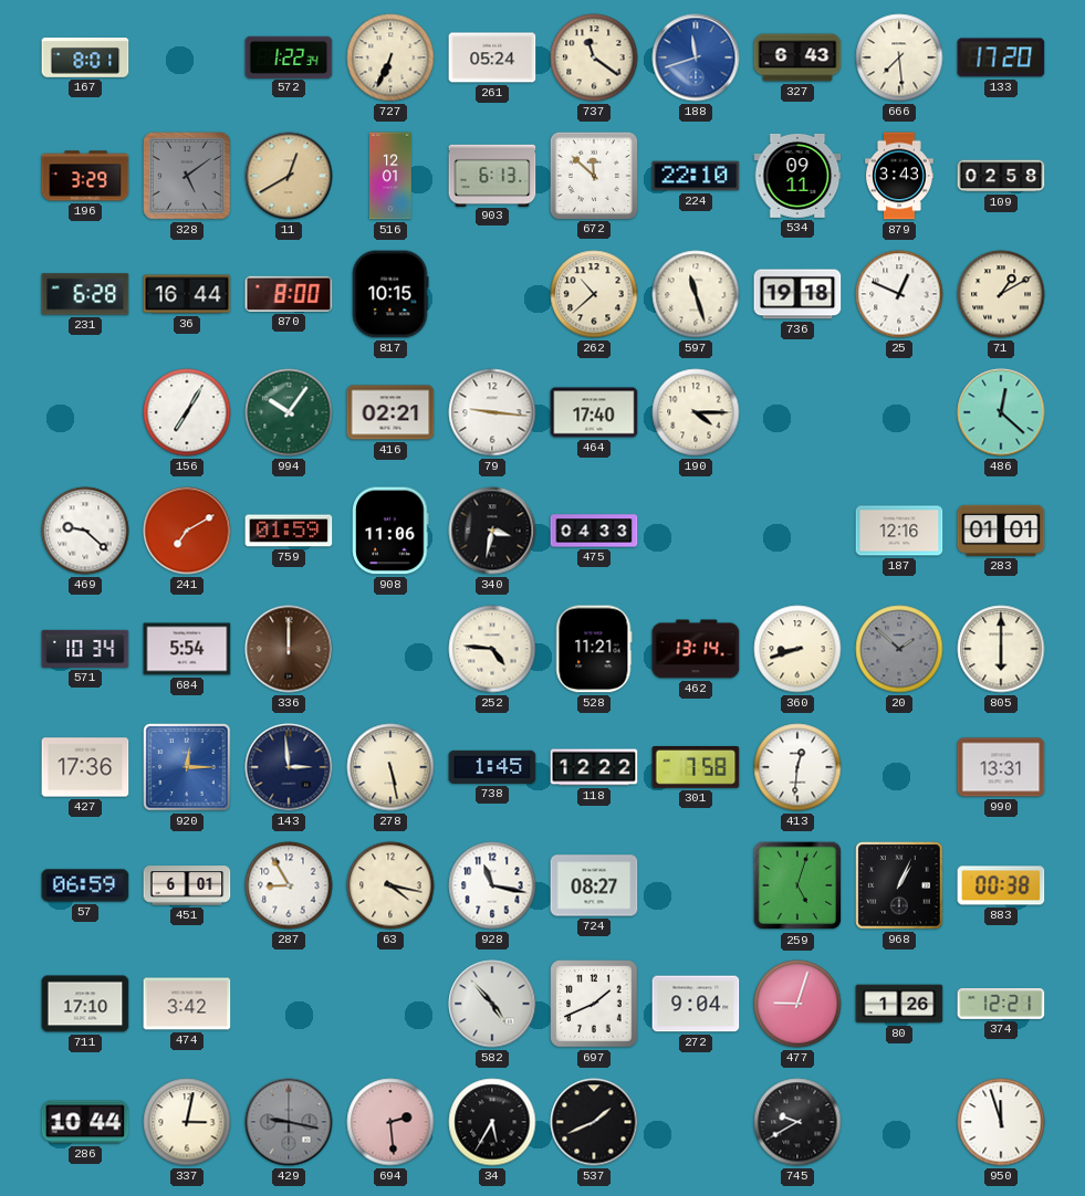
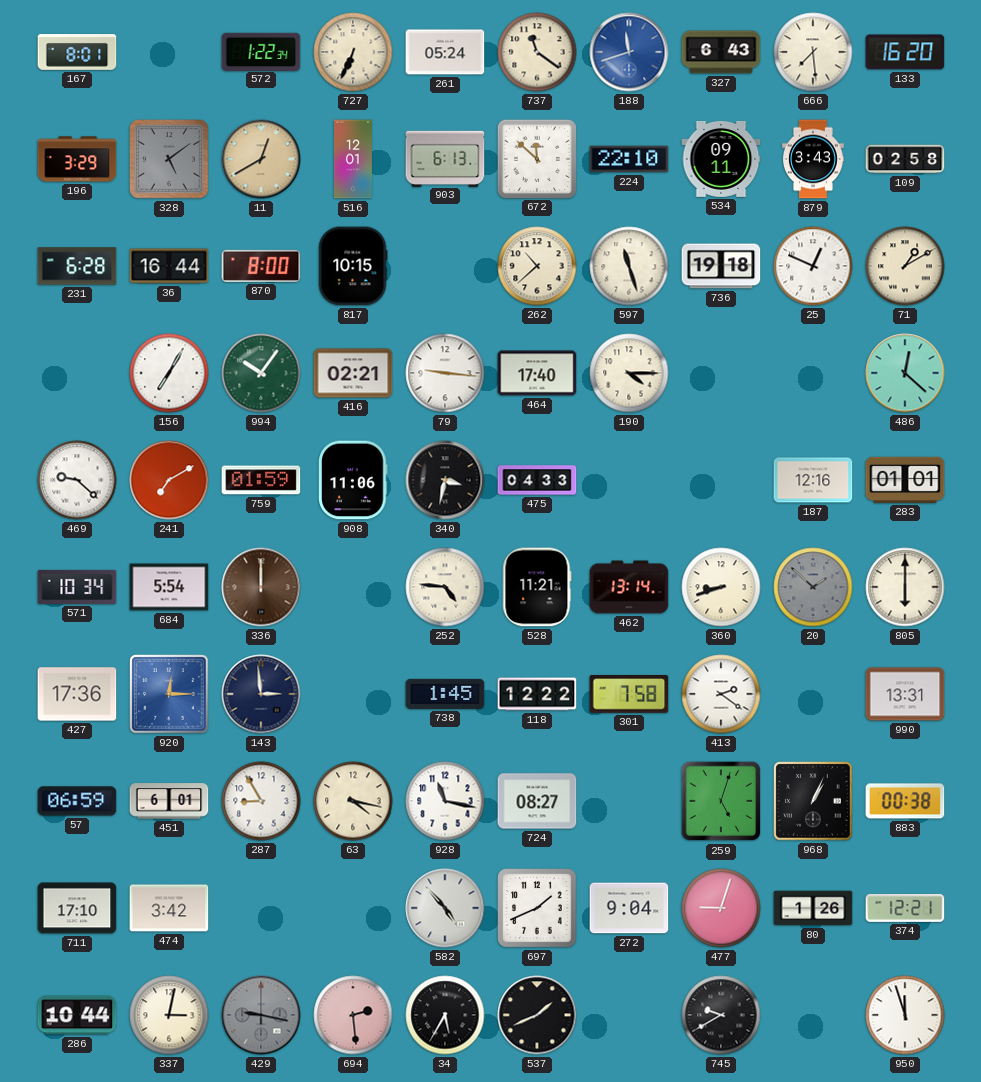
133: 17:20 -> 16:20
278: 5:28 -> none
413: 12:31 -> 2:21
